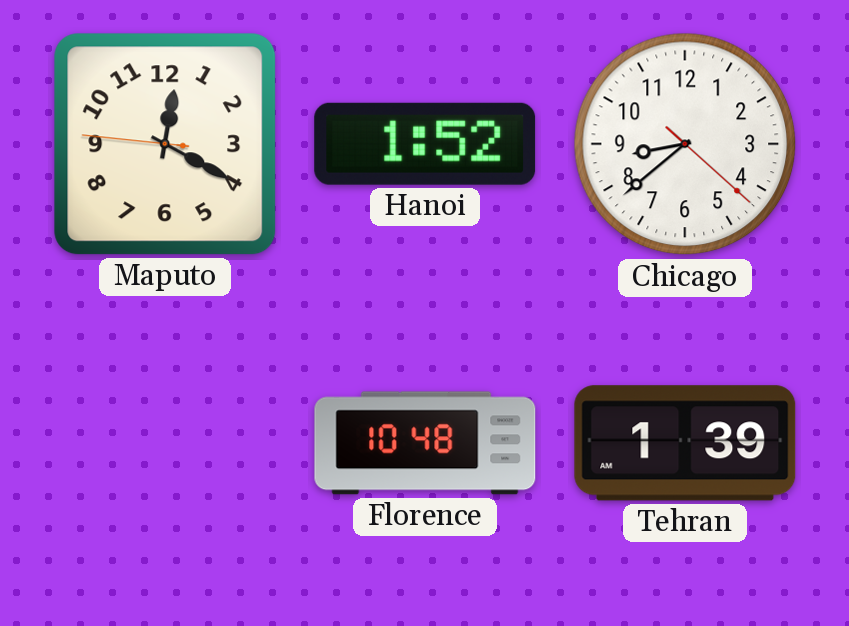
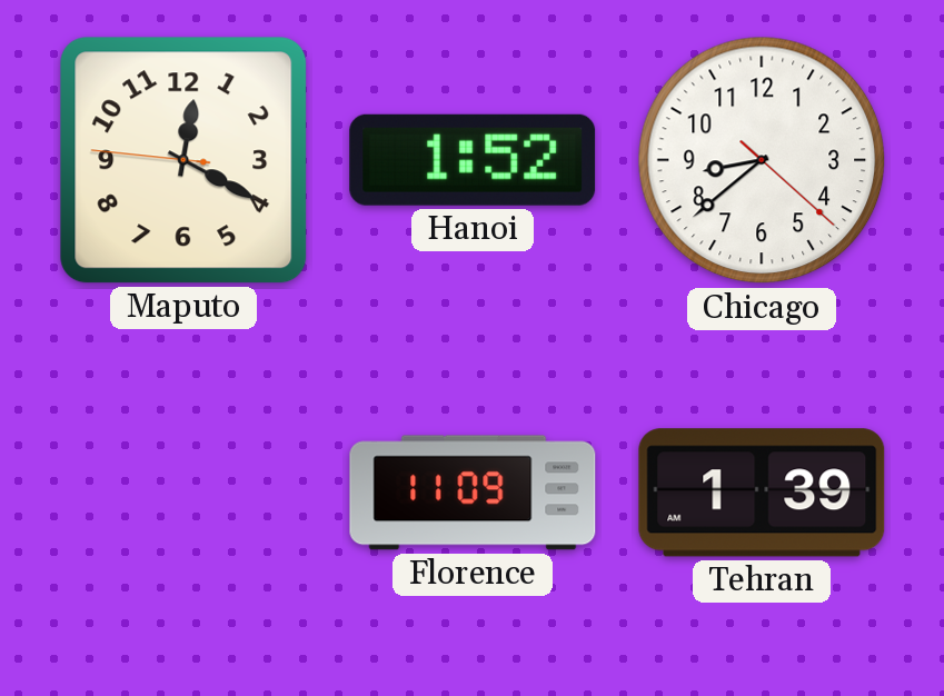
Florence: 10:48 -> 11:09
